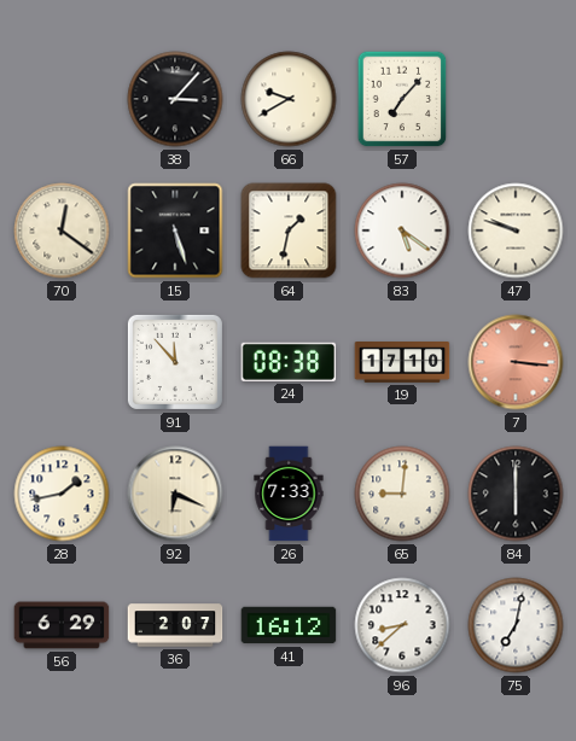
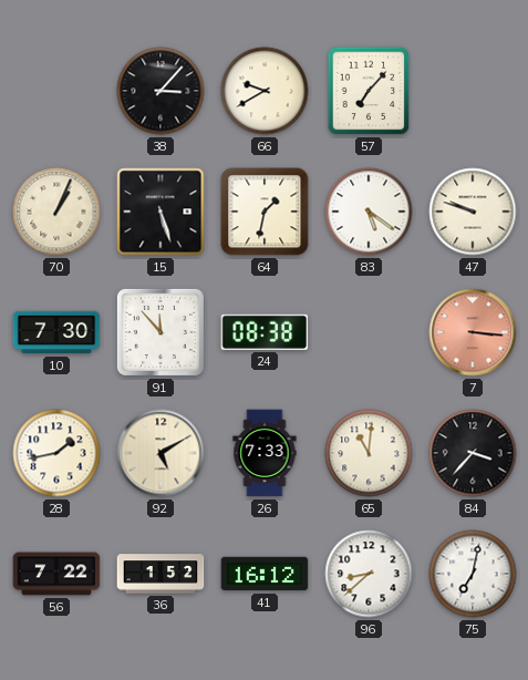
70: 12:21 -> 1:04
10: none -> 7:30
19: 17:10 -> none
92: 6:19 -> 5:10
65: 9:01 -> 11:01
84: 6:00 -> 3:37
56: 6:29 -> 7:22
36: 2:07 -> 1:52
